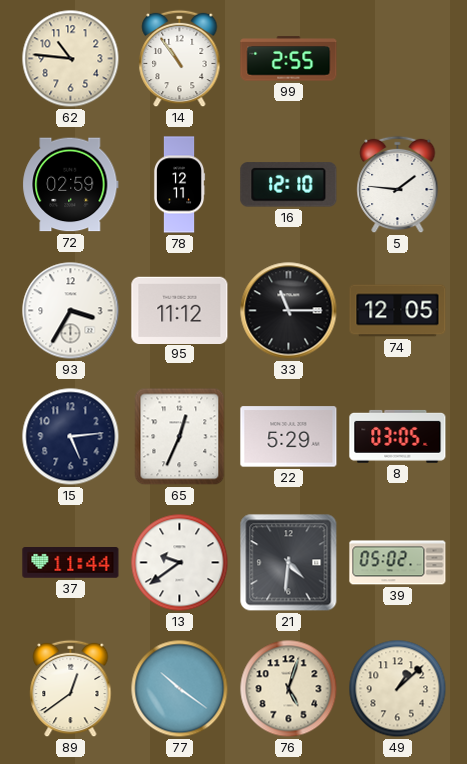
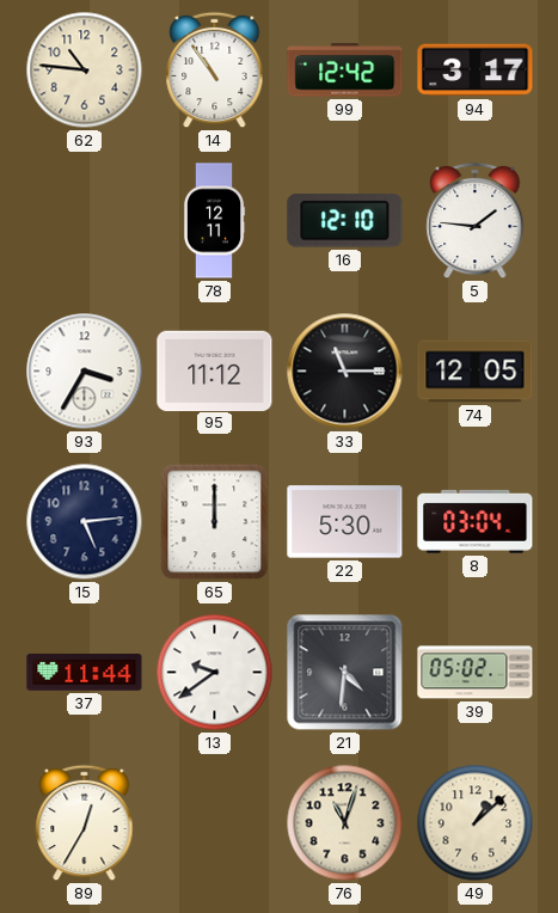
99: 2:55 -> 12:42
94: none -> 3:17
72: 02:59 -> none
65: 12:34 -> 12:00
22: 5:29 -> 5:30
8: 03:05 -> 03:04
89: 12:39 -> 12:35
77: 10:21 -> none
76: 5:03 -> 11:03
